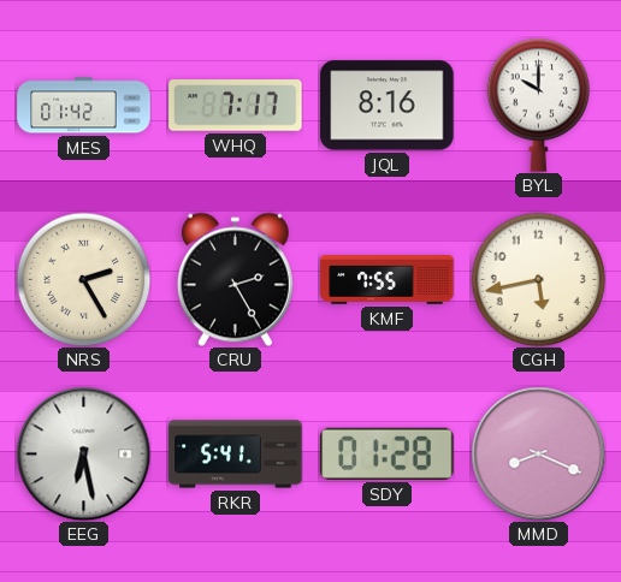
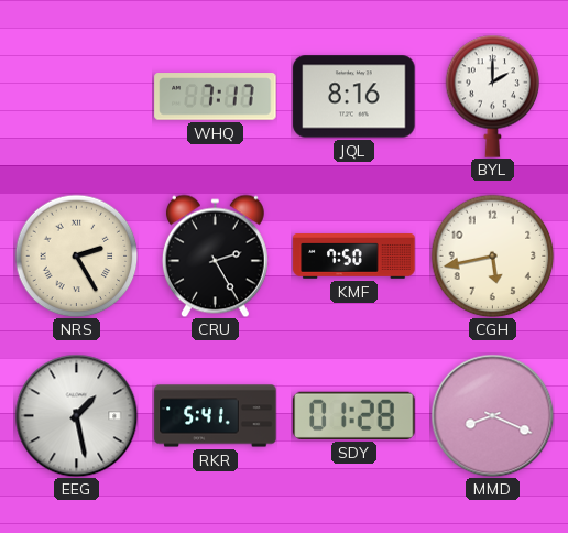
MES: 01:42 -> none
BYL: 10:00 -> 2:00
KMF: 7:55 -> 7:50
EEG: 6:28 -> 1:28
